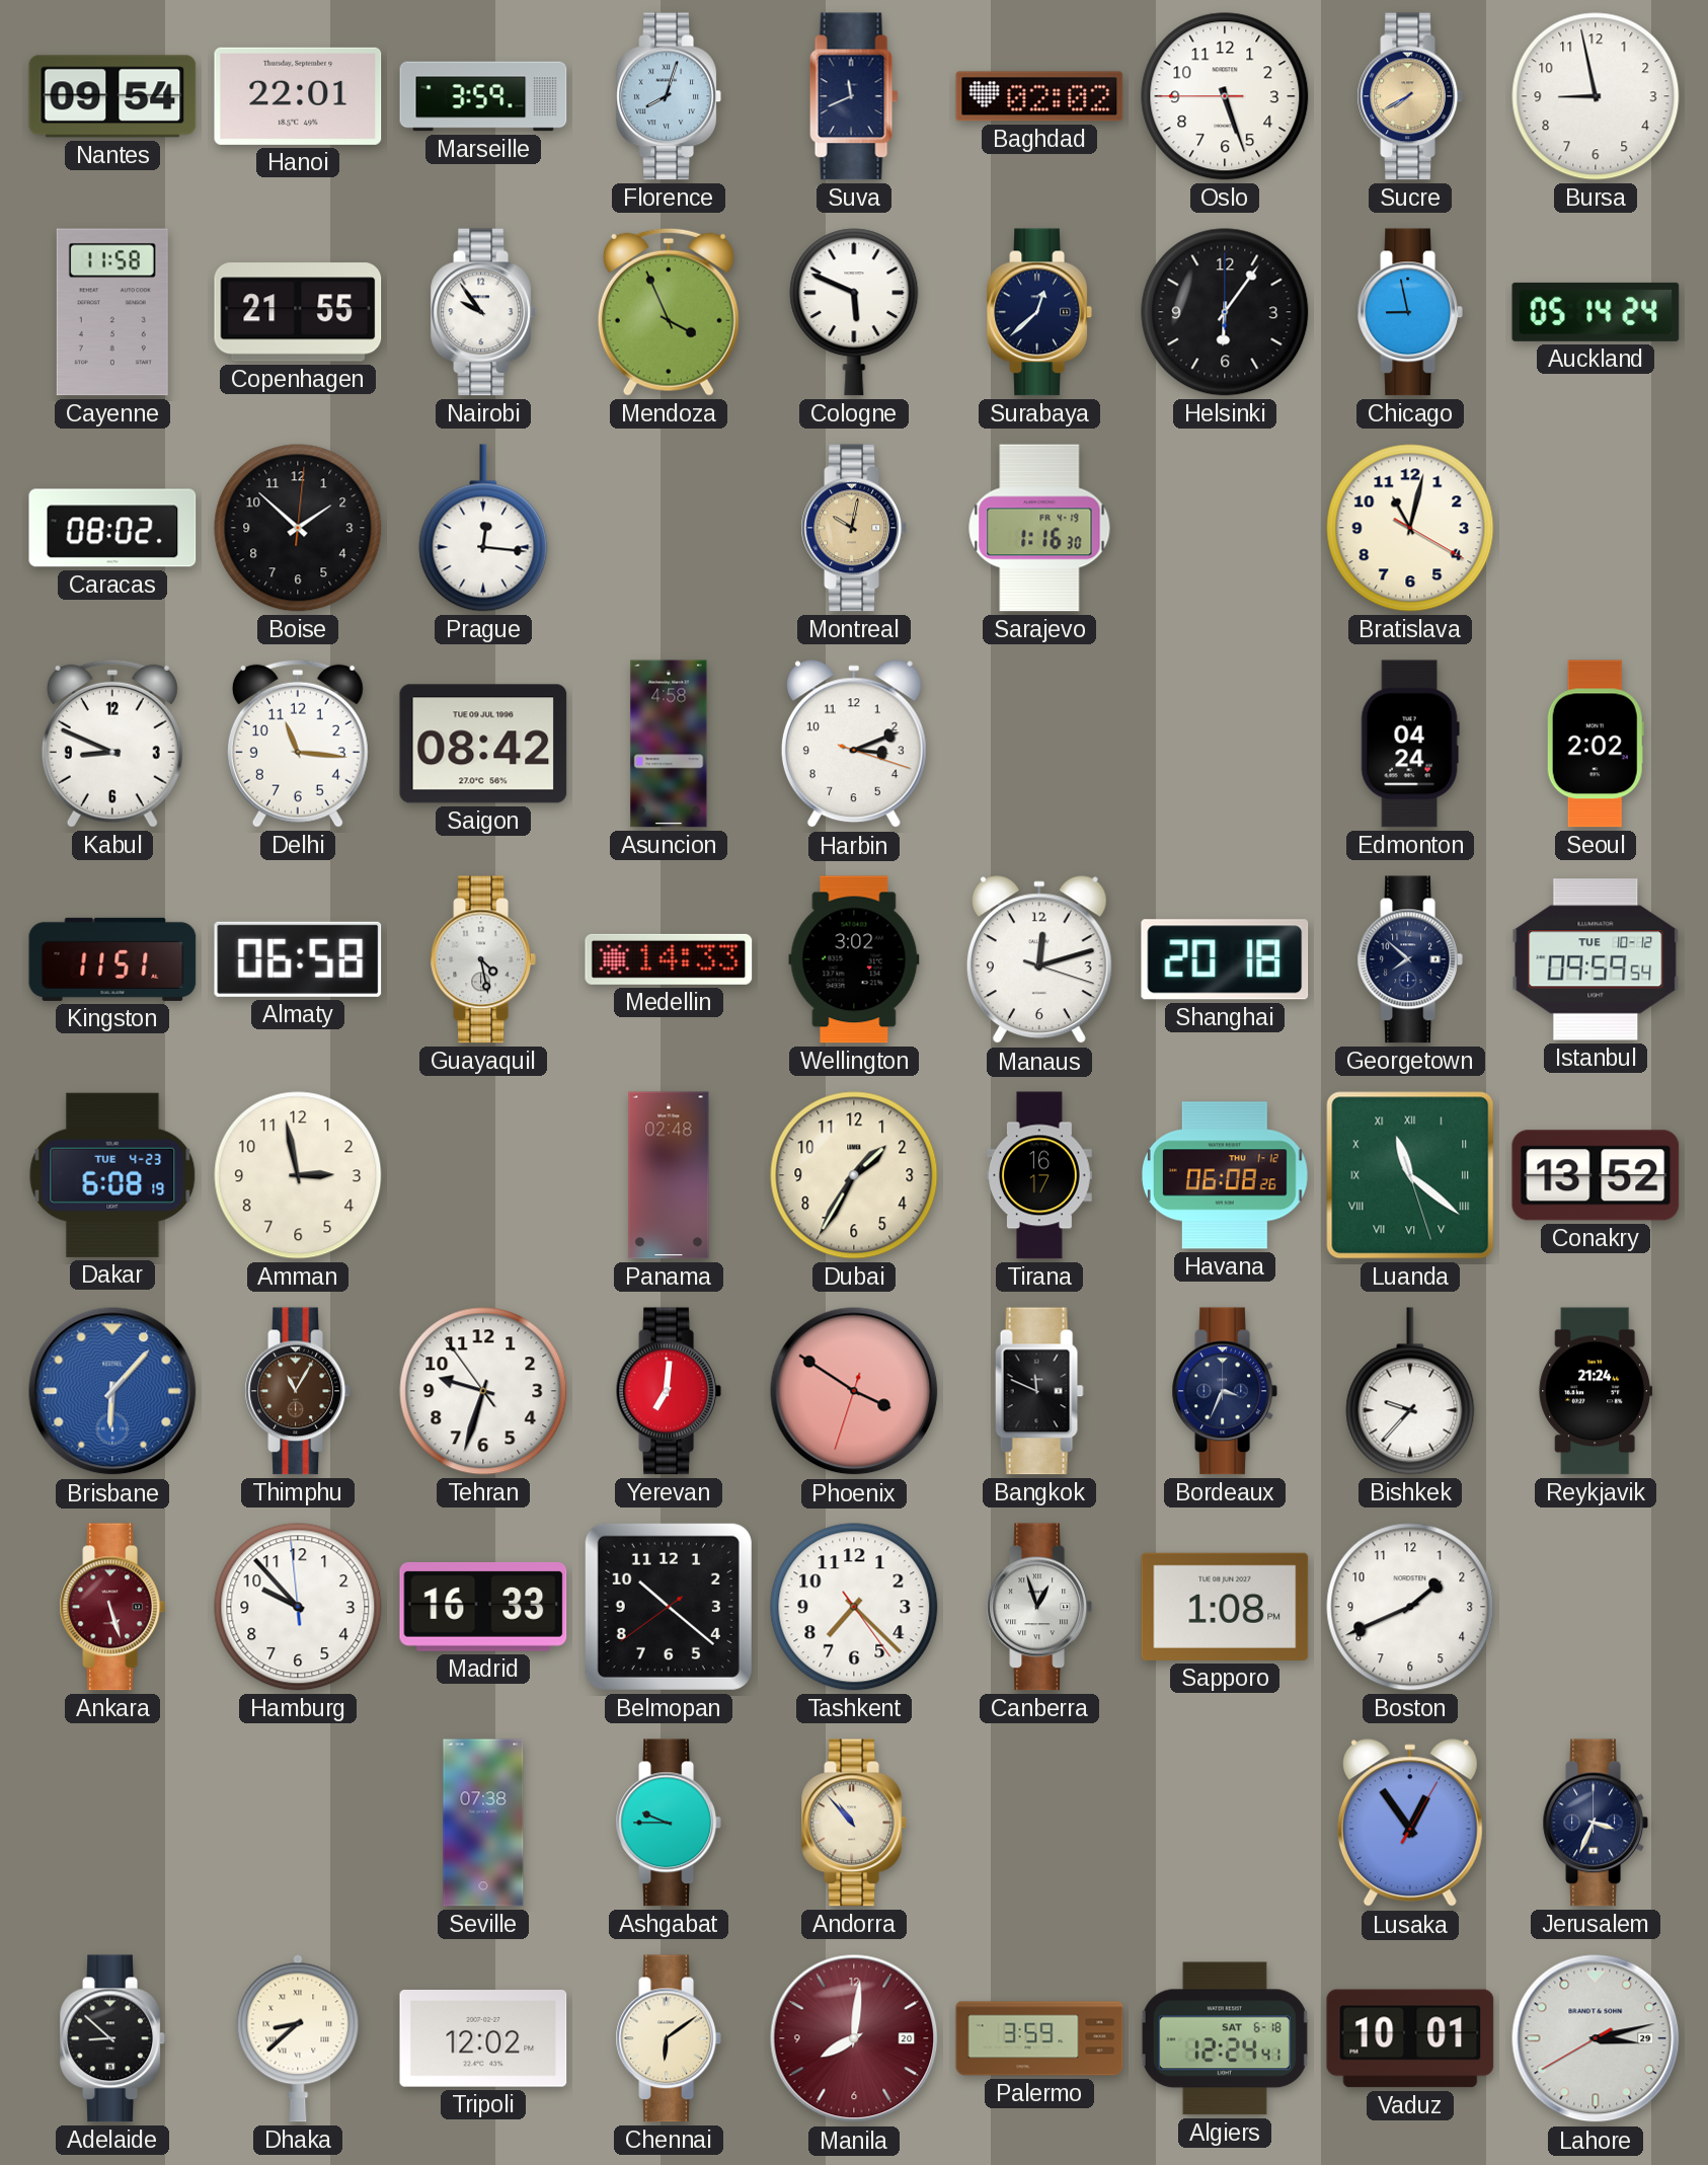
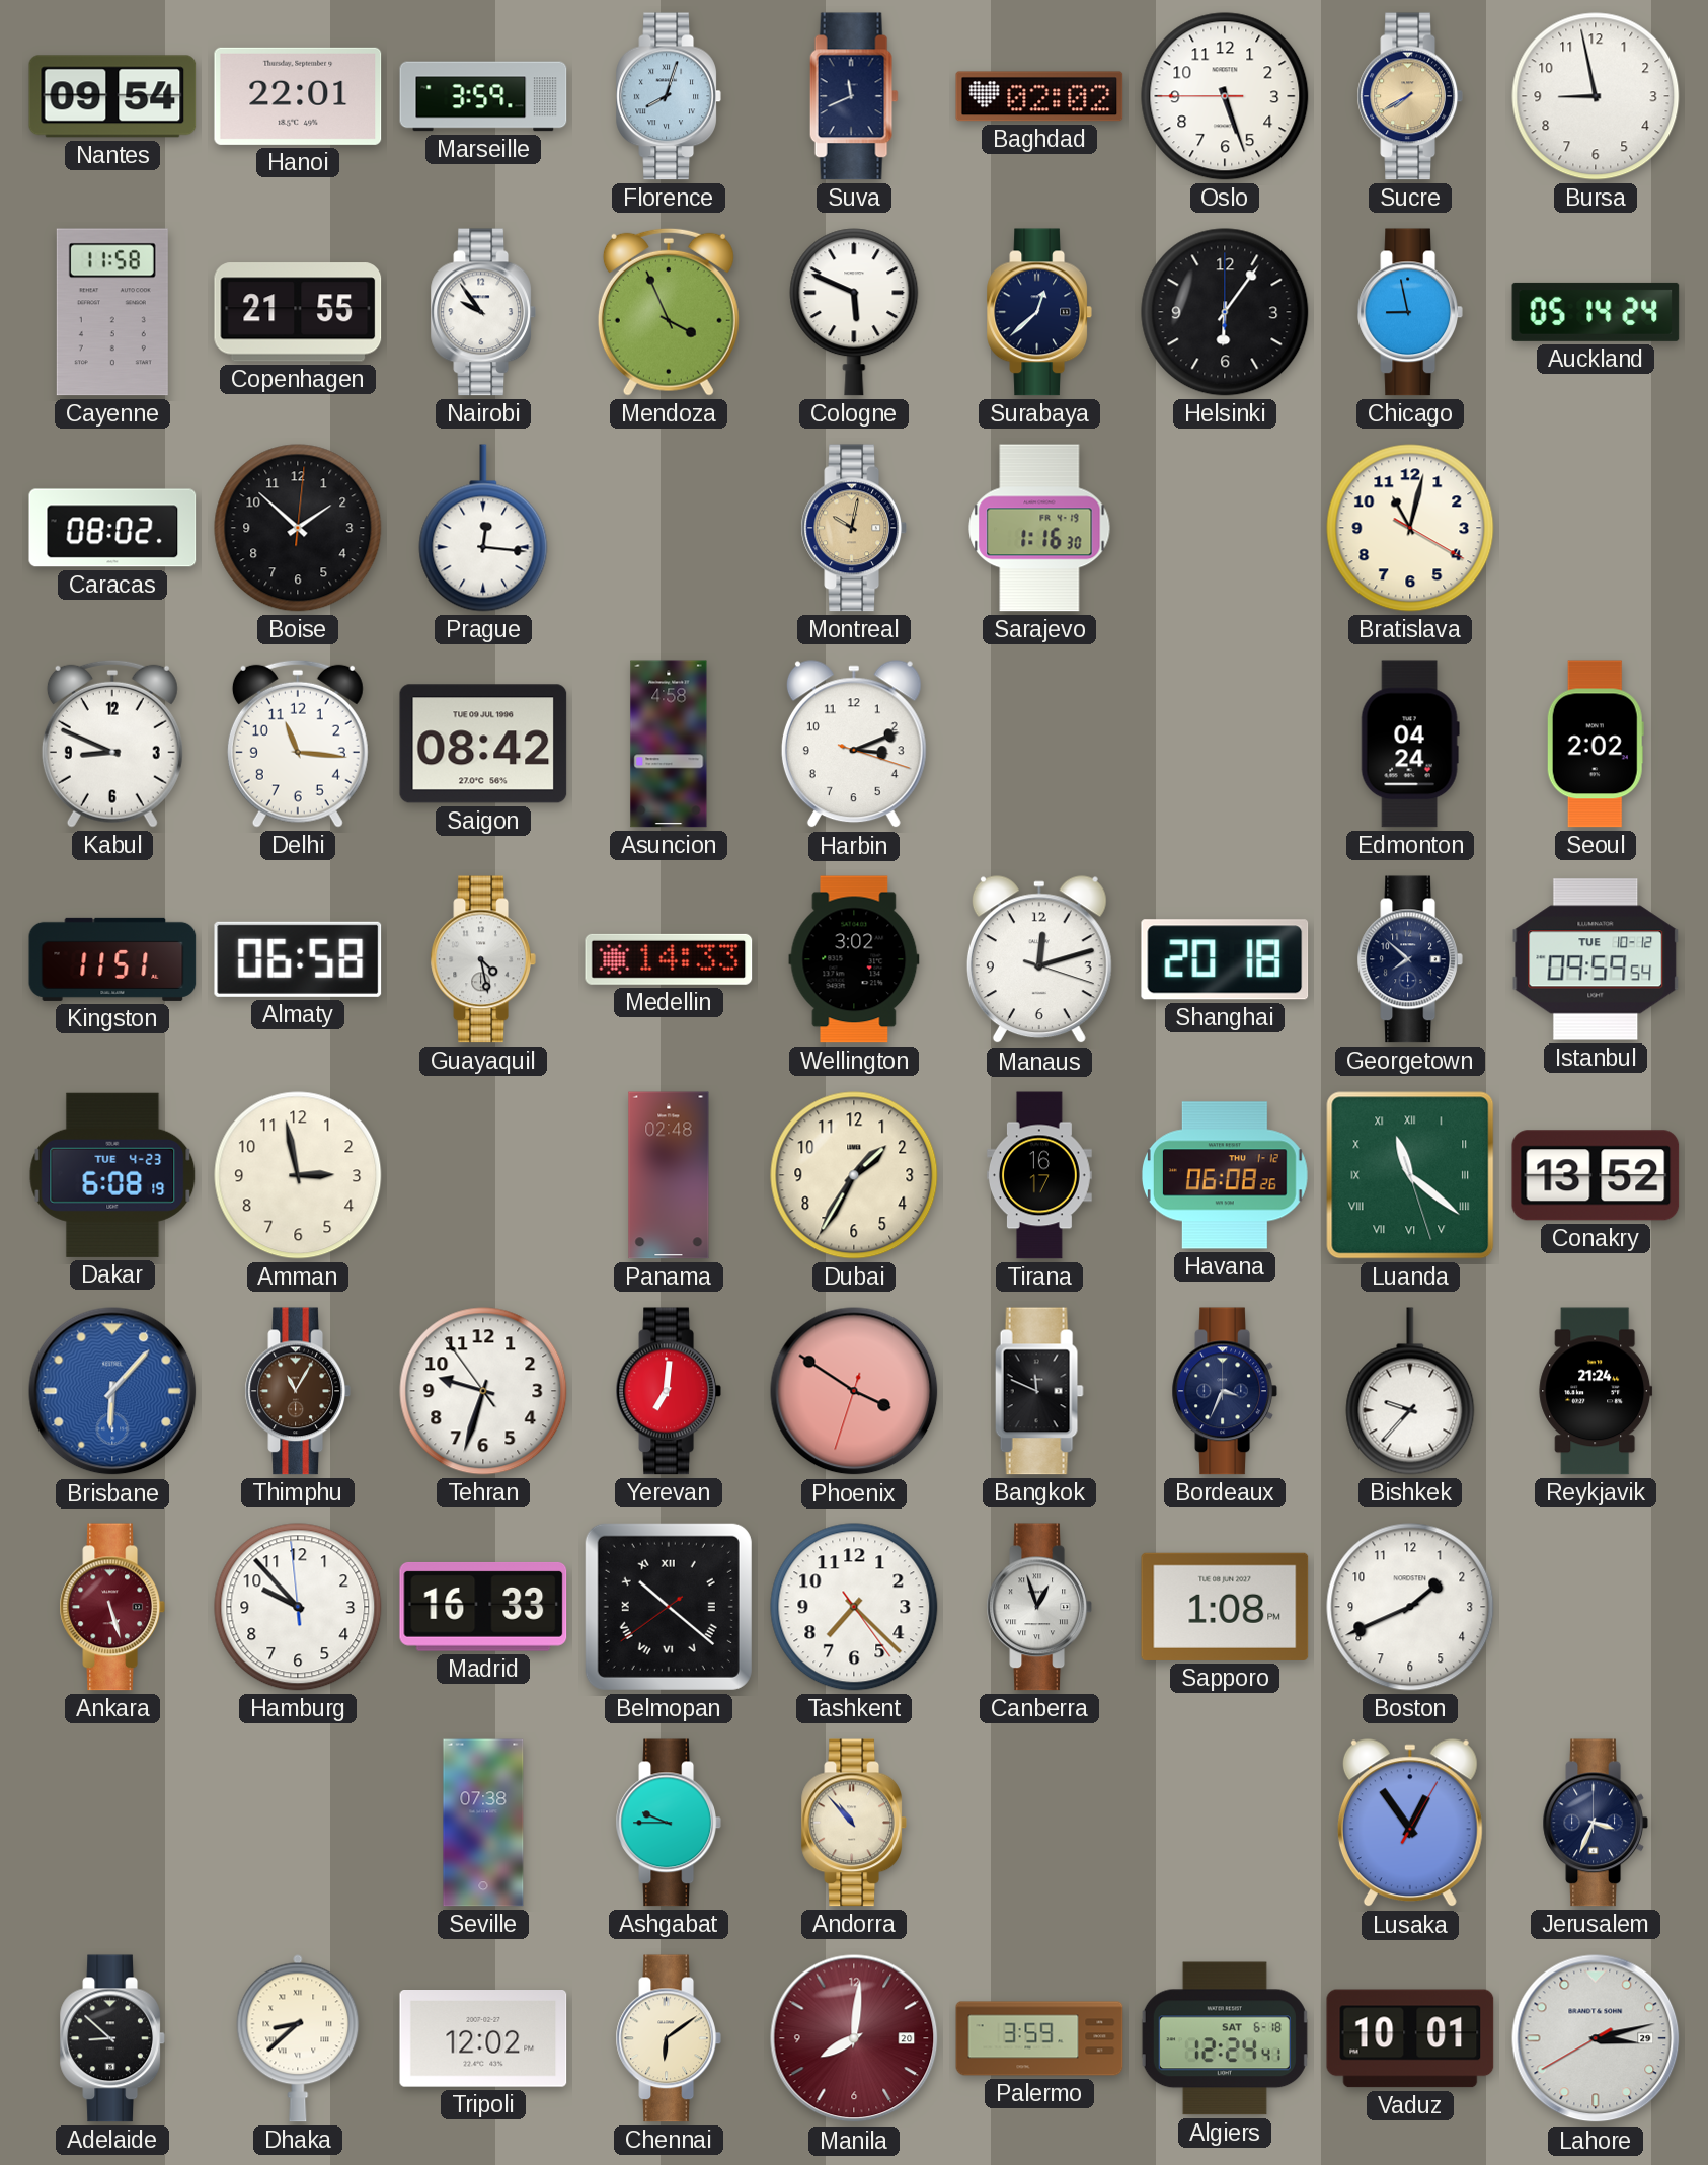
Belmopan numerals: Arabic -> Roman
